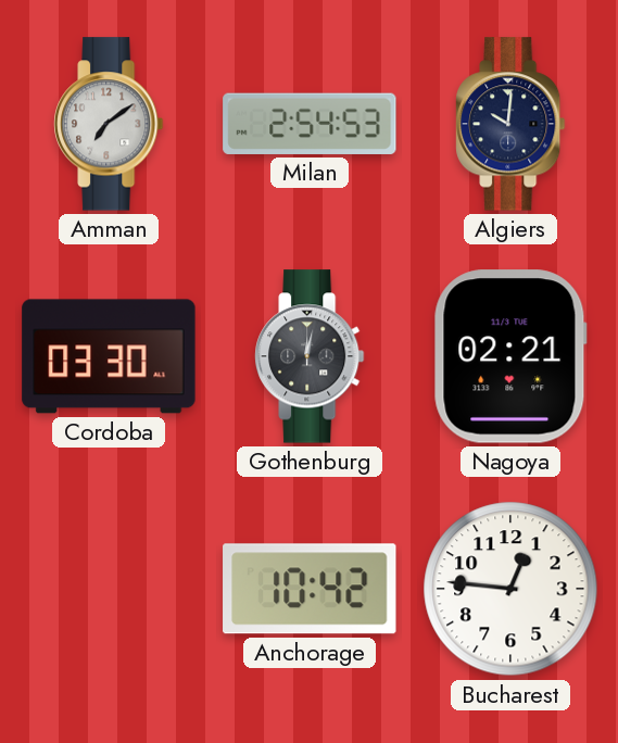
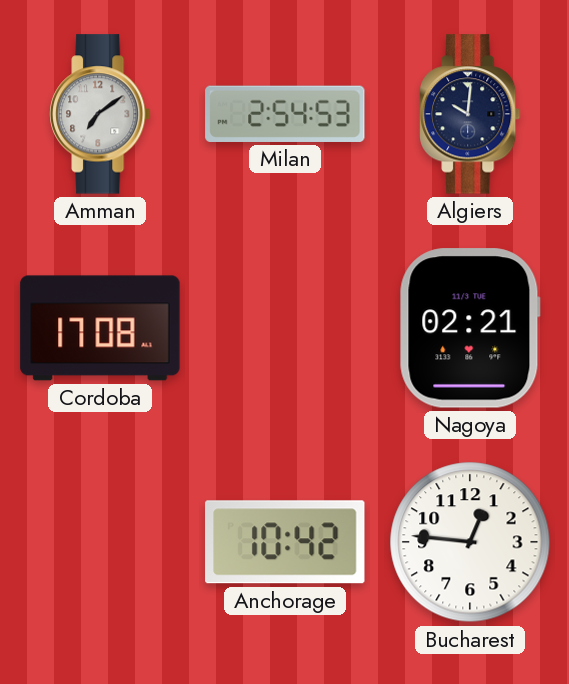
Cordoba: 03:30 -> 17:08
Gothenburg: 12:02 -> none
